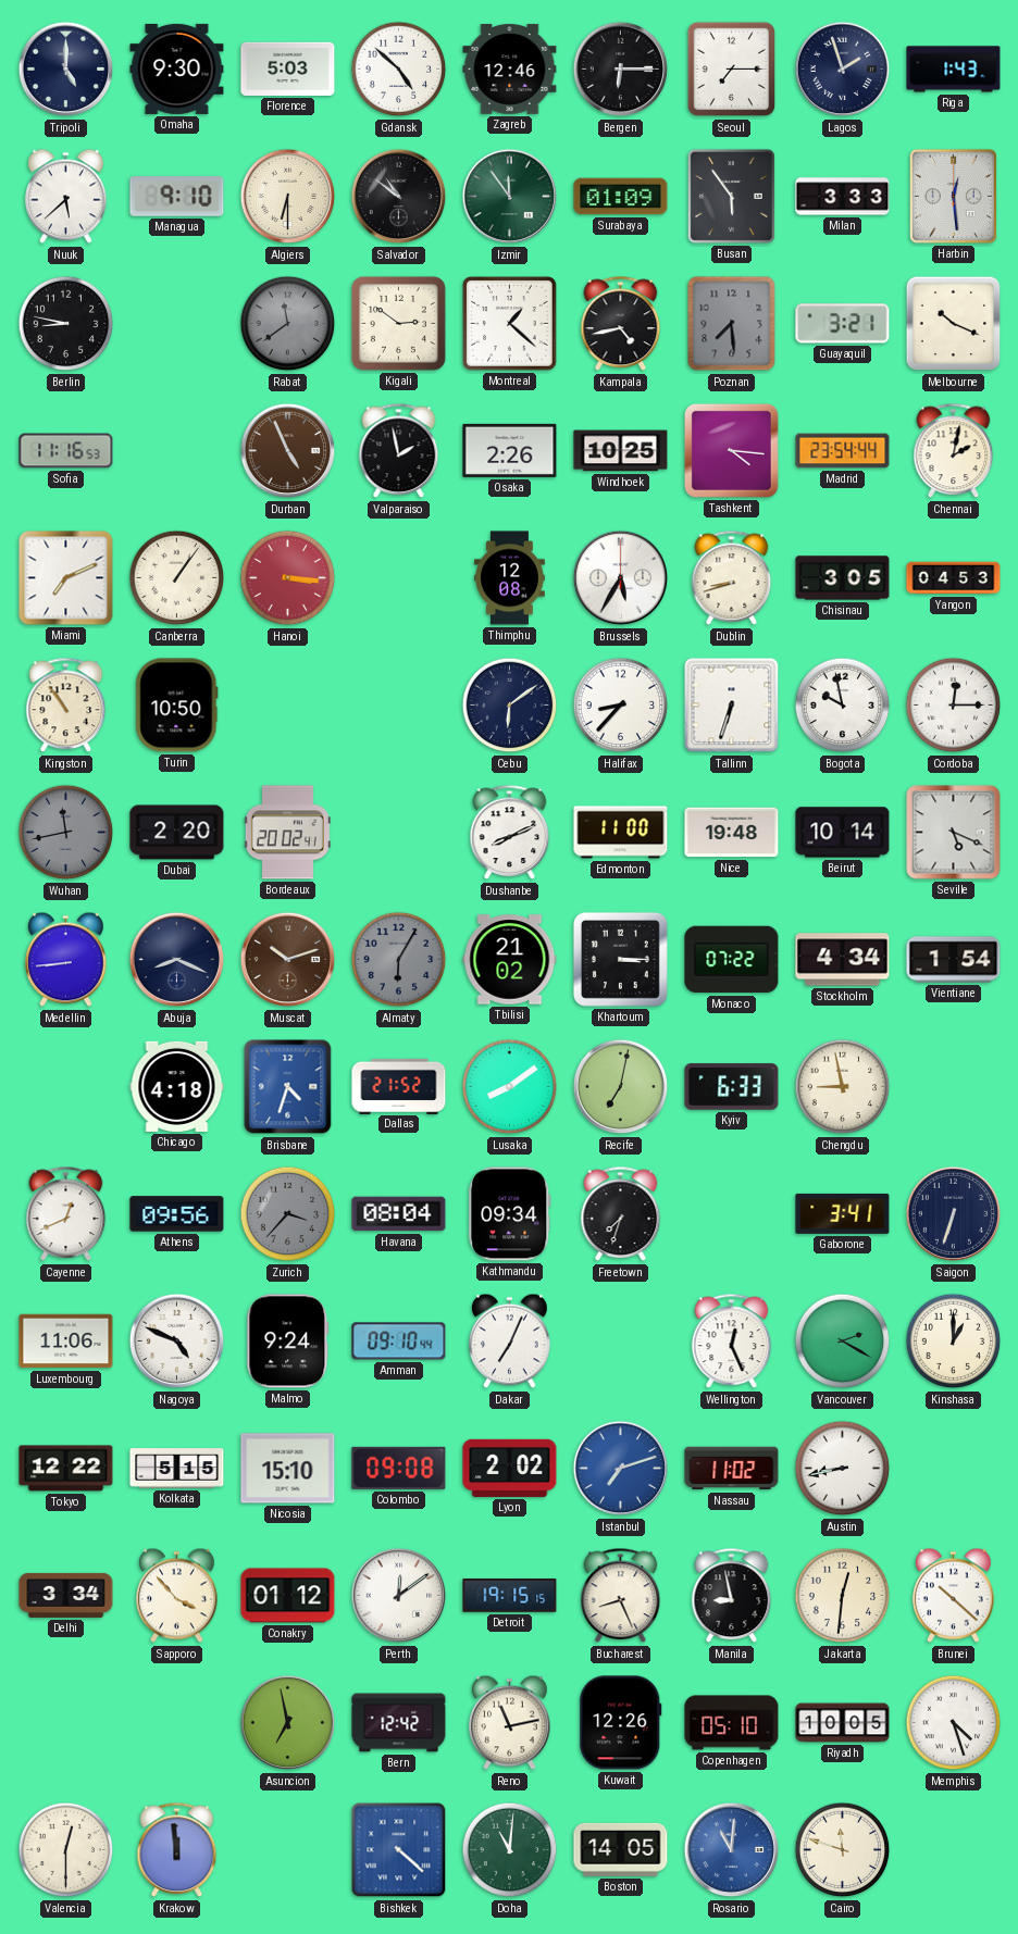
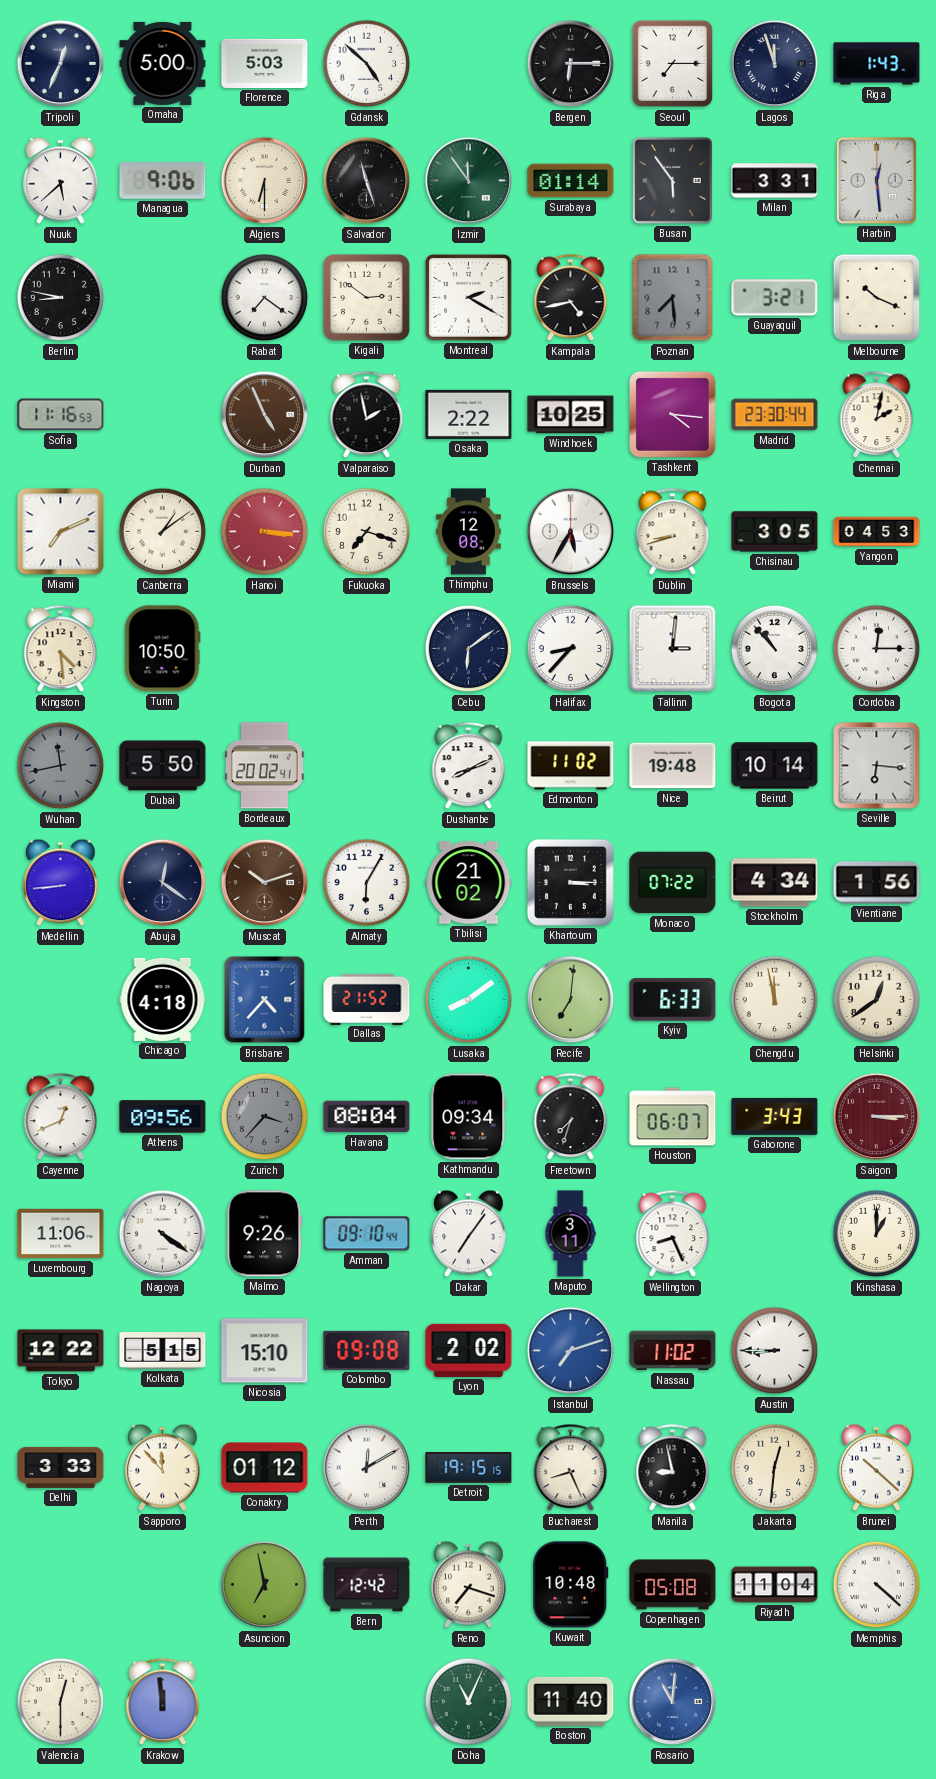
Tripoli: 5:00 -> 12:34
Omaha: 9:30 -> 5:00
Zagreb: 12:46 -> none
Lagos: 1:57 -> 11:57
Managua: 9:10 -> 9:06
Salvador: 10:51 -> 11:27
Surabaya: 01:09 -> 01:14
Milan: 3:33 -> 3:31
Rabat: 11:39 -> 7:21
Rabat dial: grey -> white
Montreal: 1:22 -> 2:20
Osaka: 2:26 -> 2:22
Madrid: 23:54 -> 23:30
Canberra: 1:06 -> 1:09
Fukuoka: none -> 7:18
Kingston: 10:54 -> 4:29
Tallinn: 6:33 -> 3:01
Bogota: 9:58 -> 10:53
Dubai: 2:20 -> 5:50
Edmonton: 11:00 -> 11:02
Seville: 5:19 -> 6:16
Abuja: 8:19 -> 12:21
Almaty dial: grey -> white
Vientiane: 1:54 -> 1:56
Brisbane: 4:33 -> 4:37
Recife: 7:02 -> 7:01
Chengdu: 8:58 -> 11:58
Helsinki: none -> 12:39
Houston: none -> 06:07
Gaborone: 3:41 -> 3:43
Saigon: 6:33 -> 3:15
Saigon dial: navy -> burgundy
Nagoya: 4:49 -> 4:21
Malmo: 9:24 -> 9:26
Dakar: 7:04 -> 7:06
Maputo: none -> 3:11
Wellington: 12:26 -> 8:26
Vancouver: 2:20 -> none
Austin: 8:43 -> 8:45
Delhi: 3:34 -> 3:33
Sapporo: 3:53 -> 11:53
Perth: 12:09 -> 12:10
Reno: 11:13 -> 7:18
Kuwait: 12:26 -> 10:48
Copenhagen: 05:10 -> 05:08
Riyadh: 10:05 -> 11:04
Memphis: 4:27 -> 4:22
Bishkek: 4:22 -> none
Doha: 11:01 -> 11:04
Boston: 14:05 -> 11:40
Cairo: 11:48 -> none
